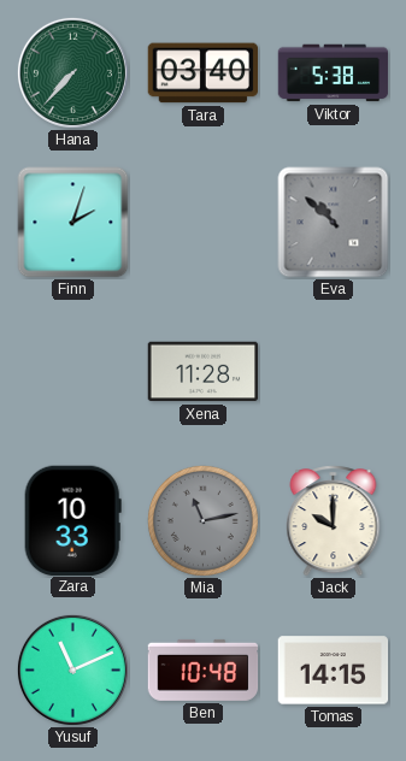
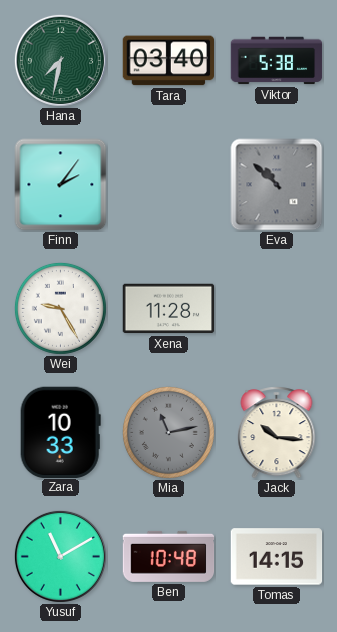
Hana: 7:37 -> 7:32
Finn: 2:03 -> 2:06
Wei: none -> 9:25
Jack: 10:00 -> 10:16
Yusuf: 11:11 -> 11:10
